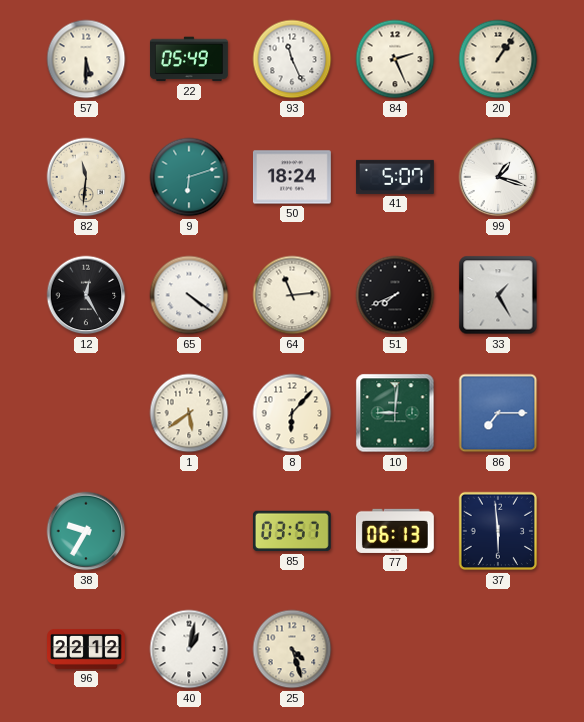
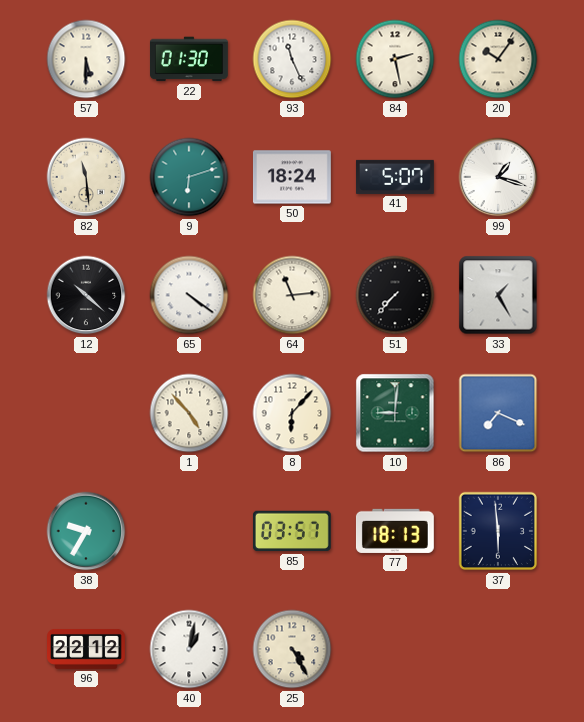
22: 05:49 -> 01:30
84: 2:26 -> 2:28
20: 1:06 -> 10:06
82: 11:31 -> 11:29
12: 12:25 -> 10:22
51: 7:41 -> 7:37
1: 5:39 -> 4:53
86: 7:15 -> 7:19
77: 06:13 -> 18:13
25: 4:27 -> 4:25
